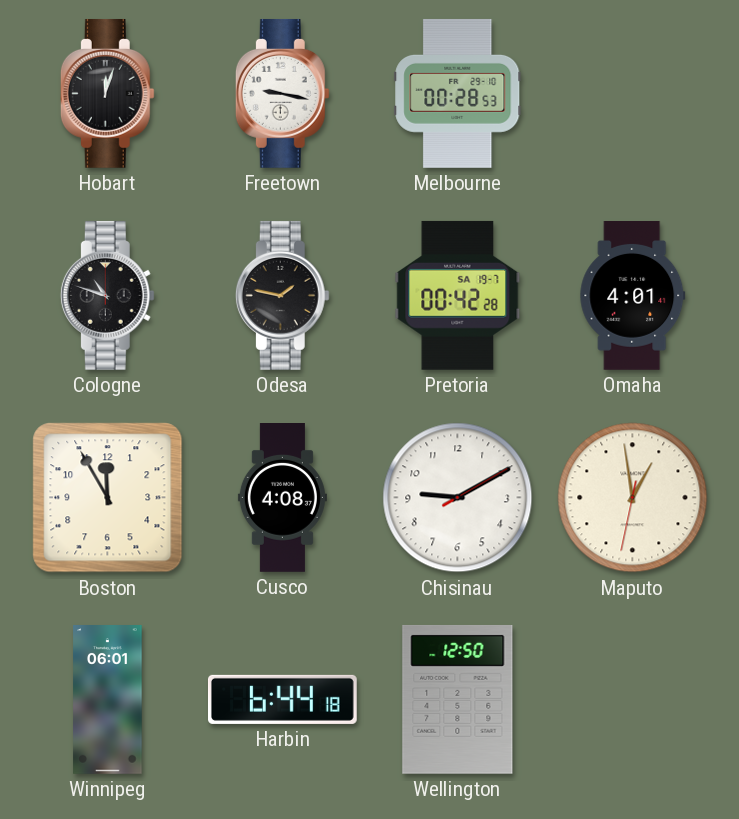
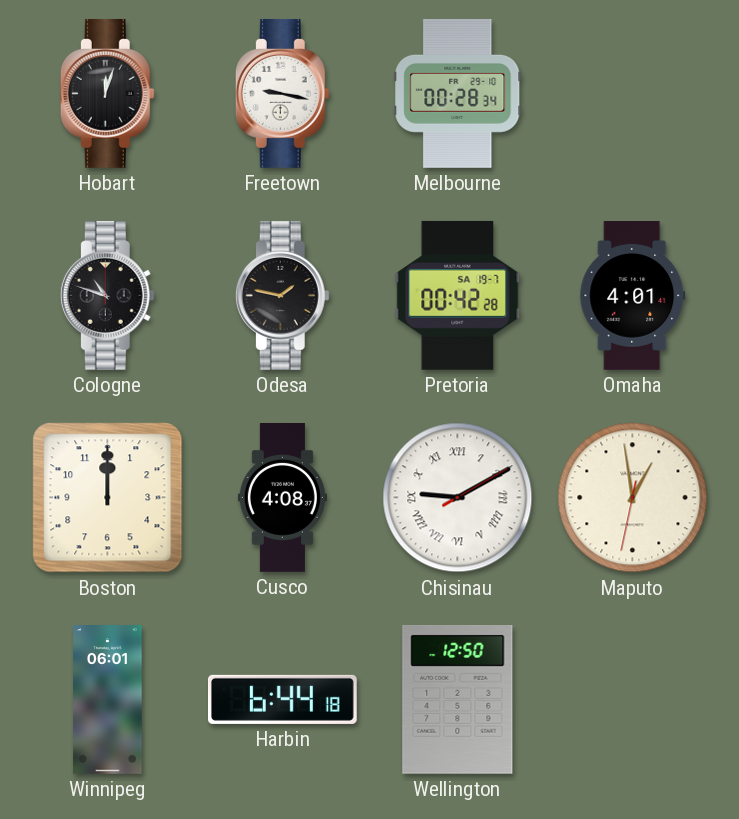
Melbourne: 00:28:53 -> 00:28:34
Boston: 11:55 -> 12:00
Chisinau numerals: Arabic -> Roman
